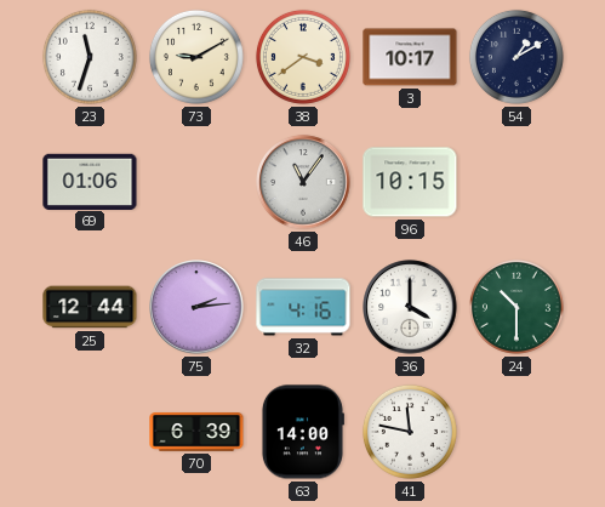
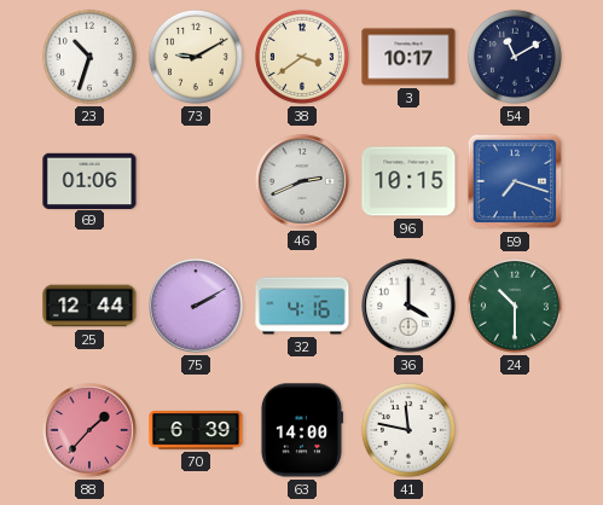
23: 11:33 -> 10:33
54: 1:10 -> 11:10
46: 11:06 -> 2:41
59: none -> 7:18
75: 2:14 -> 2:10
88: none -> 1:37
